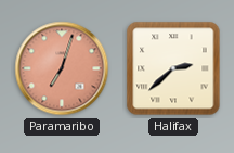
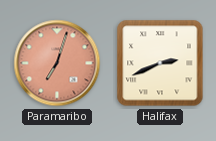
Halifax: 2:38 -> 2:41
